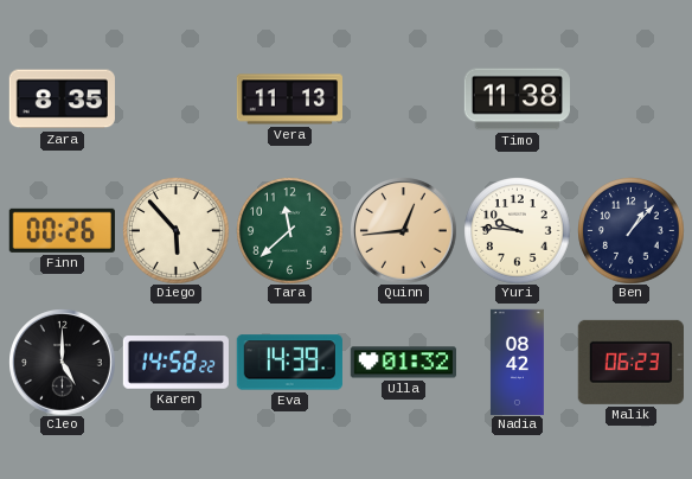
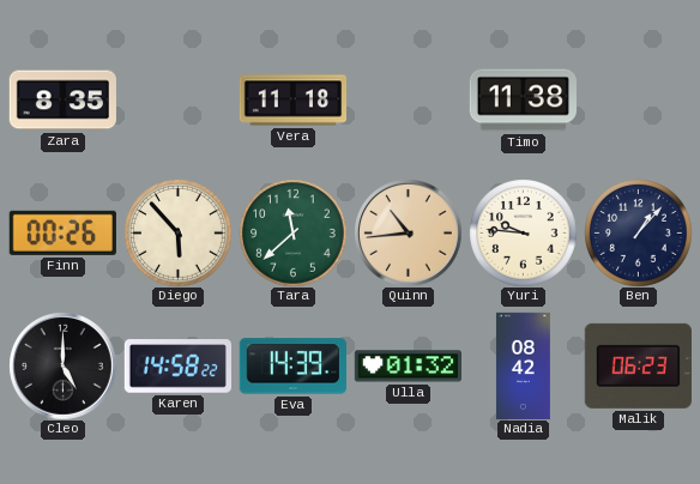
Vera: 11:13 -> 11:18
Quinn: 12:44 -> 10:44
